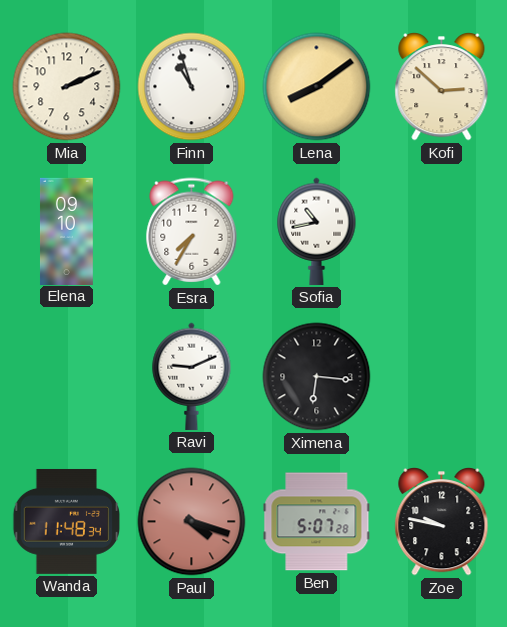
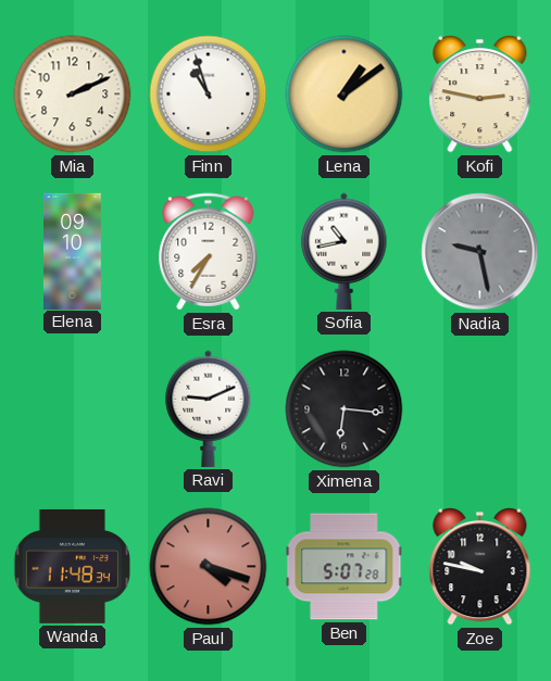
Lena: 8:09 -> 1:09
Kofi: 2:52 -> 2:47
Nadia: none -> 9:28
